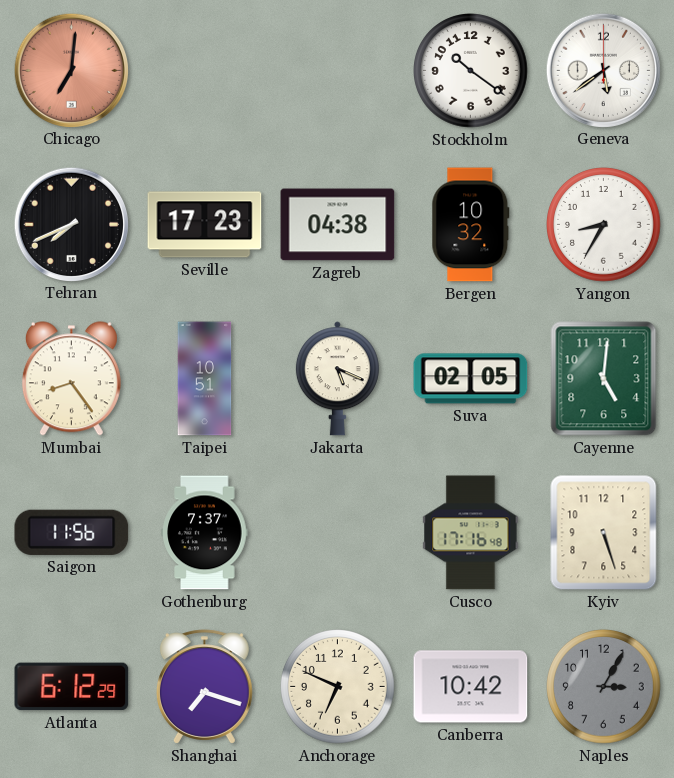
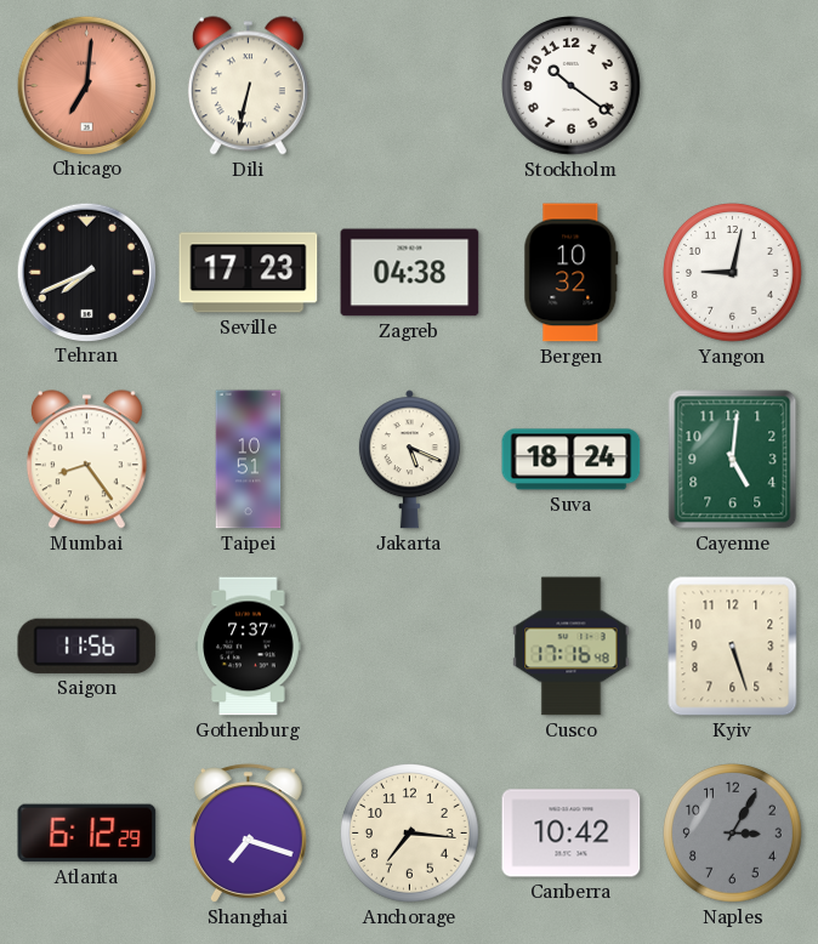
Dili: none -> 6:32
Geneva: 5:39 -> none
Yangon: 8:35 -> 9:02
Suva: 02:05 -> 18:24
Anchorage: 6:49 -> 7:16
